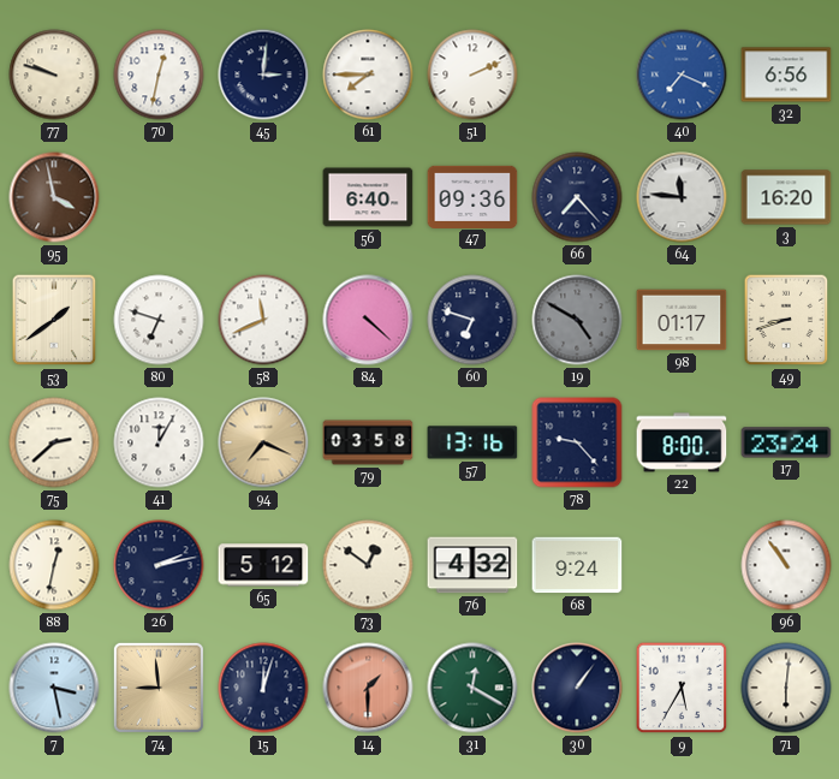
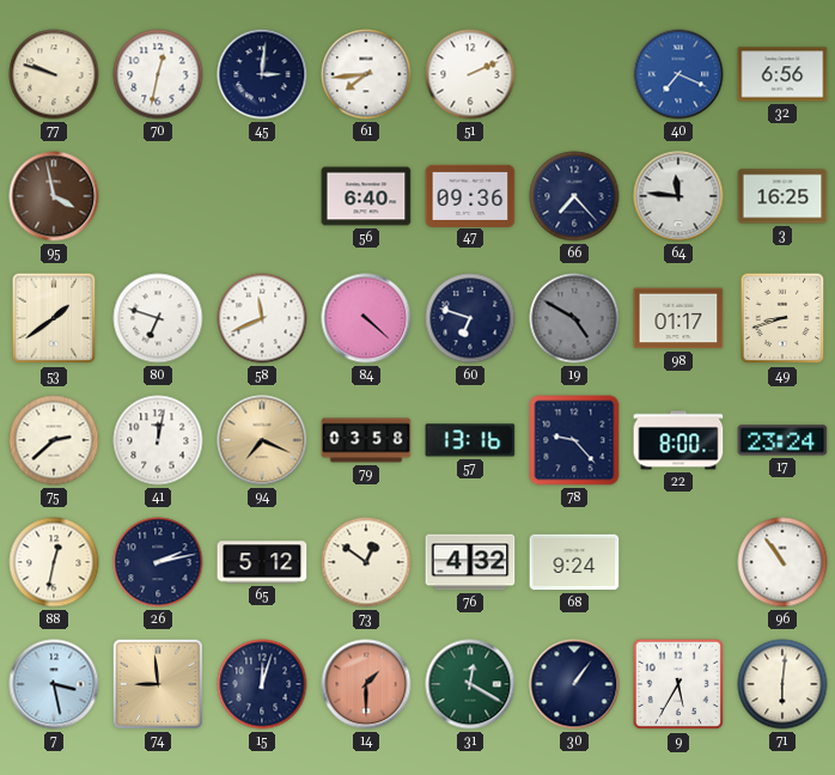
61: 7:45 -> 7:44
3: 16:20 -> 16:25
41: 12:05 -> 12:02
